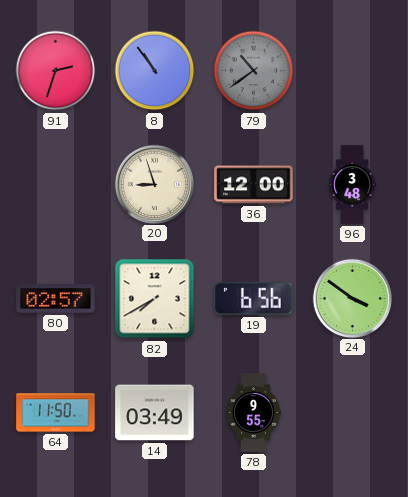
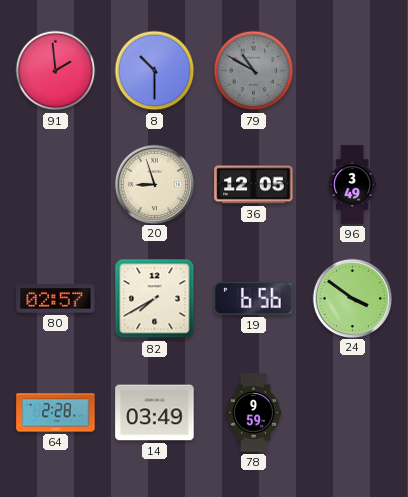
91: 2:33 -> 1:59
8: 10:54 -> 10:30
79: 10:39 -> 10:50
36: 12:00 -> 12:05
96: 3:48 -> 3:49
64: 11:50 -> 2:28
78: 9:55 -> 9:59
